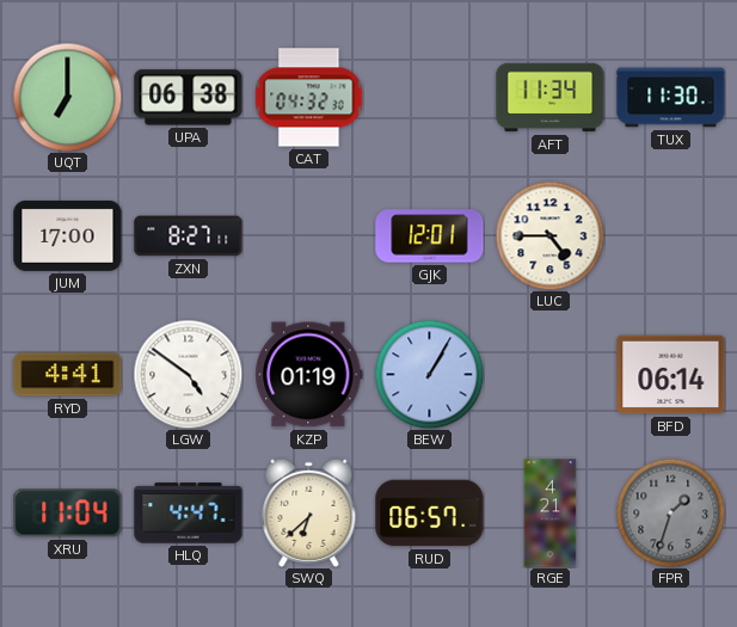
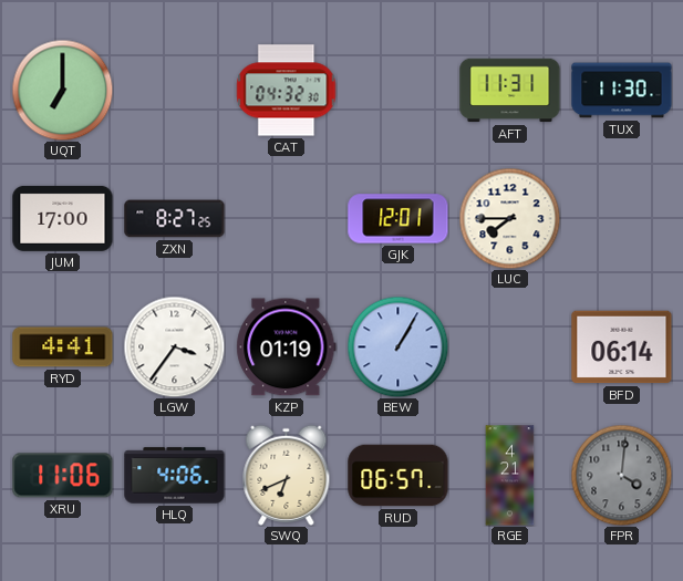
UPA: 06:38 -> none
AFT: 11:34 -> 11:31
ZXN: 8:27:11 -> 8:27:25
LUC: 4:45 -> 7:45
LGW: 4:51 -> 3:36
XRU: 11:04 -> 11:06
HLQ: 4:47 -> 4:06
SWQ: 6:38 -> 6:41
FPR: 1:33 -> 4:01
